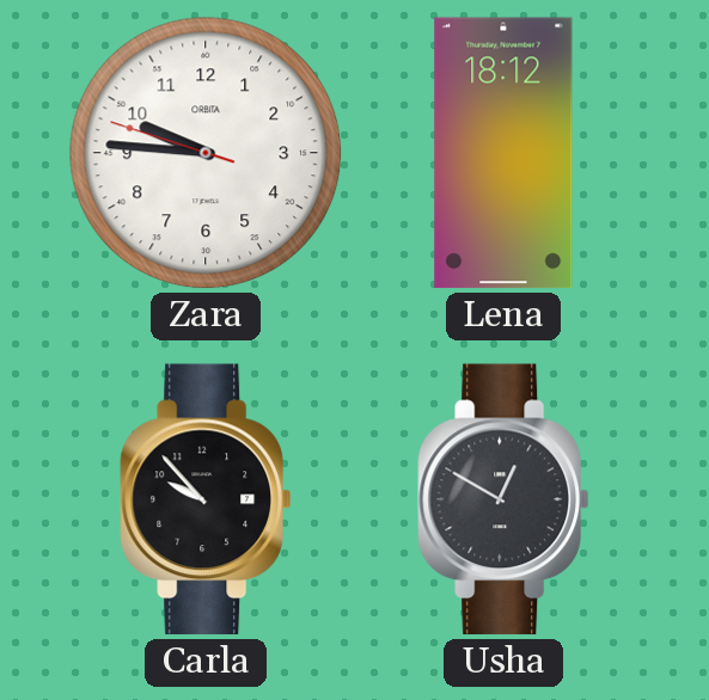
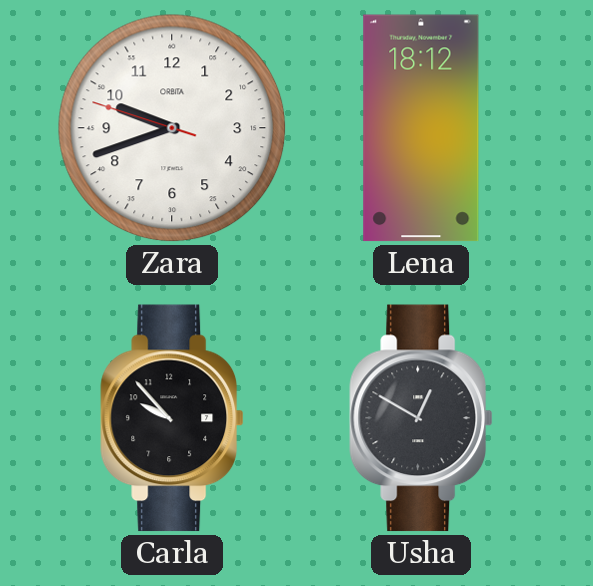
Zara: 9:45 -> 9:41
